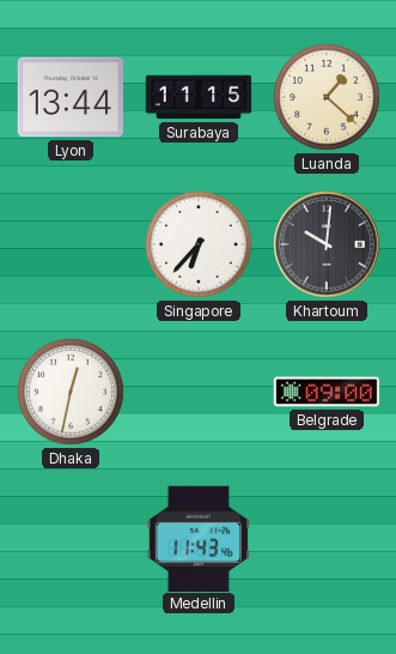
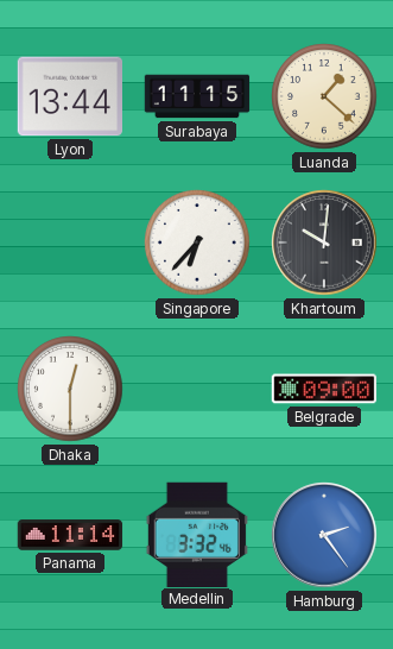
Dhaka: 12:32 -> 12:30
Panama: none -> 11:14
Medellin: 11:43 -> 3:32
Hamburg: none -> 2:24
